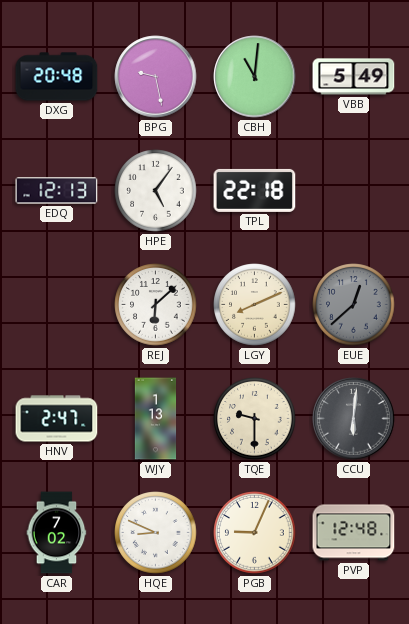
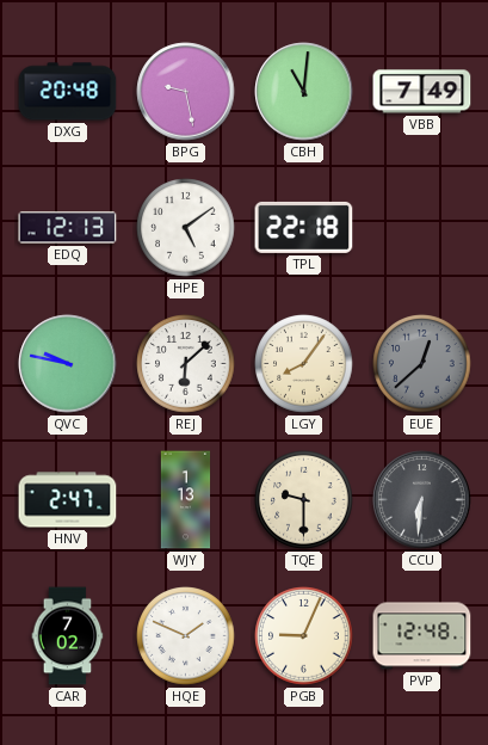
VBB: 5:49 -> 7:49
HPE: 5:06 -> 5:09
QVC: none -> 9:47
LGY: 8:11 -> 8:06
CCU: 6:01 -> 6:31
HQE: 8:49 -> 1:49
